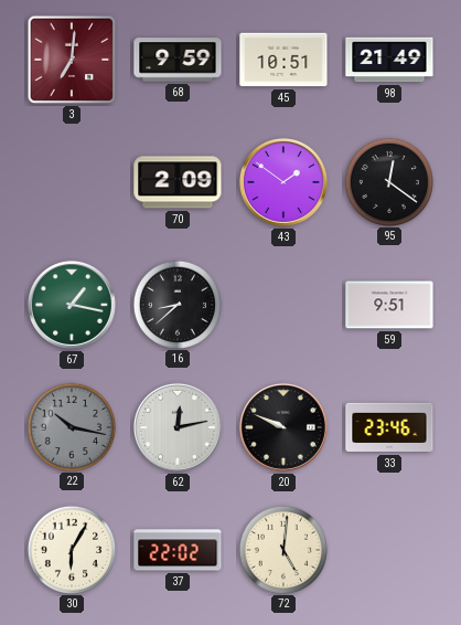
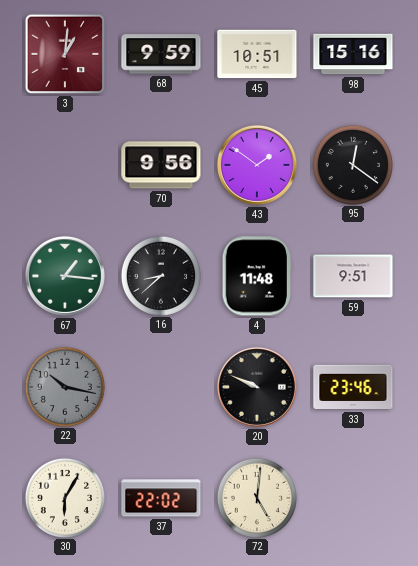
3: 7:01 -> 1:01
98: 21:49 -> 15:16
70: 2:09 -> 9:56
67: 1:17 -> 1:16
4: none -> 11:48
62: 12:13 -> none
